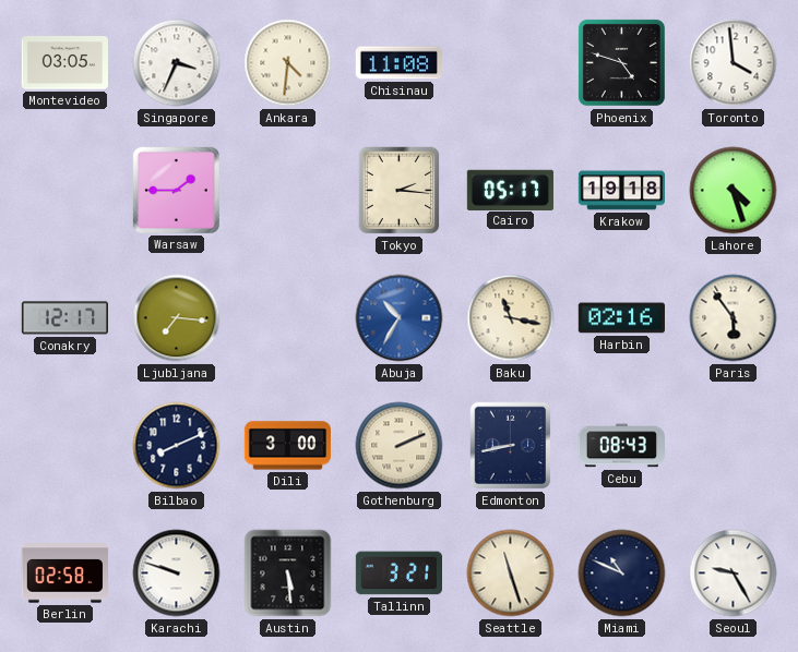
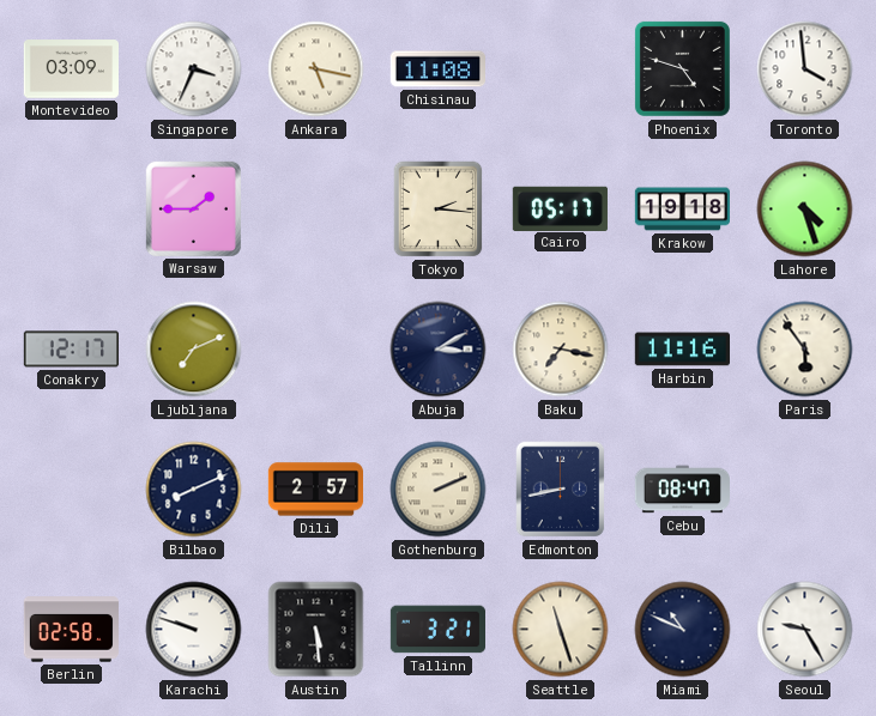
Montevideo: 03:05 -> 03:09
Ankara: 4:31 -> 5:17
Ljubljana: 7:16 -> 7:11
Abuja: 10:35 -> 3:10
Abuja dial: blue -> navy
Baku: 11:17 -> 7:17
Harbin: 02:16 -> 11:16
Dili: 3:00 -> 2:57
Cebu: 08:43 -> 08:47
